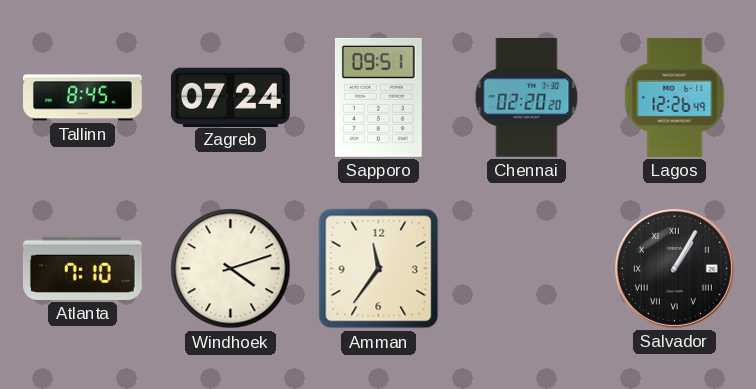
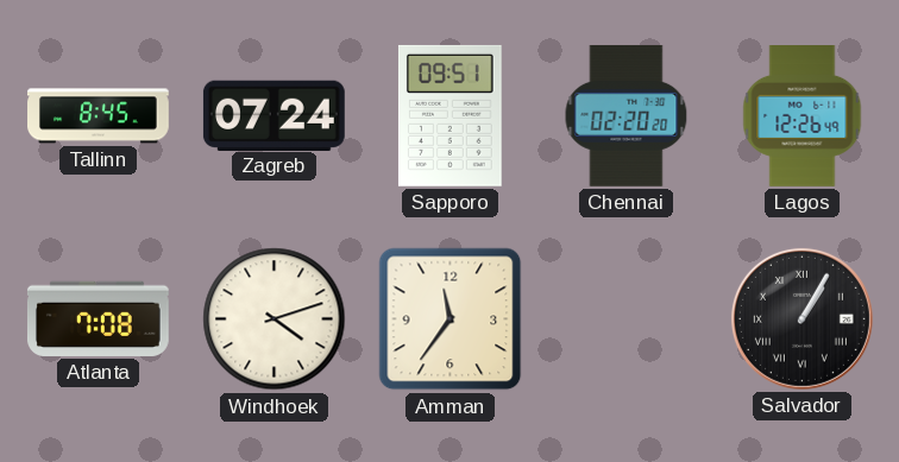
Atlanta: 7:10 -> 7:08
